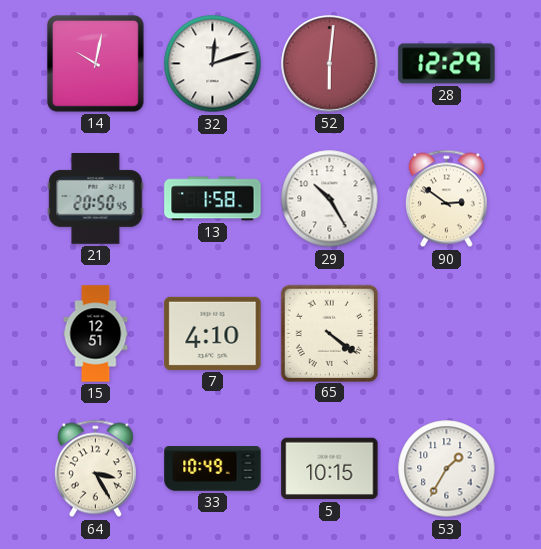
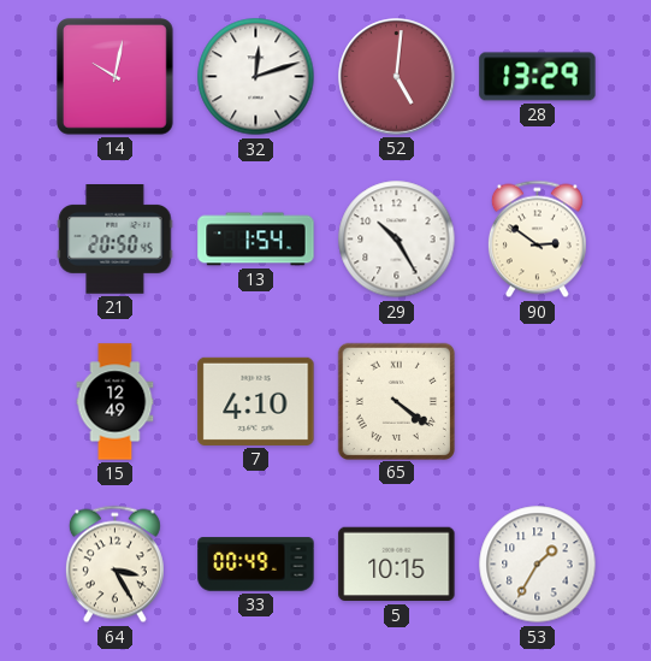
52: 6:01 -> 5:01
28: 12:29 -> 13:29
13: 1:58 -> 1:54
15: 12:51 -> 12:49
33: 10:49 -> 00:49
